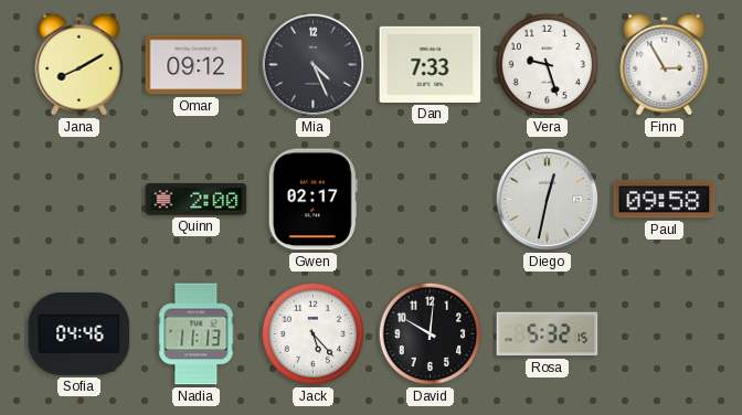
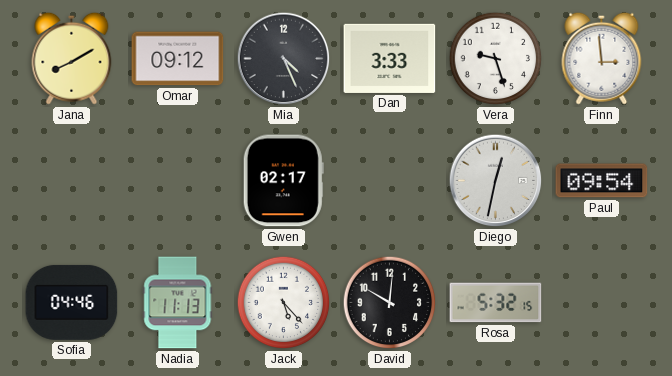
Dan: 7:33 -> 3:33
Finn: 2:55 -> 2:59
Quinn: 2:00 -> none
Paul: 09:58 -> 09:54
